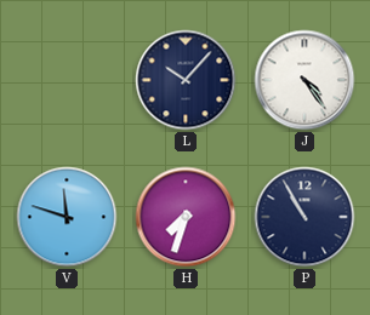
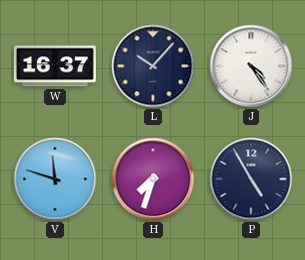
W: none -> 16:37
P: 10:55 -> 4:55
